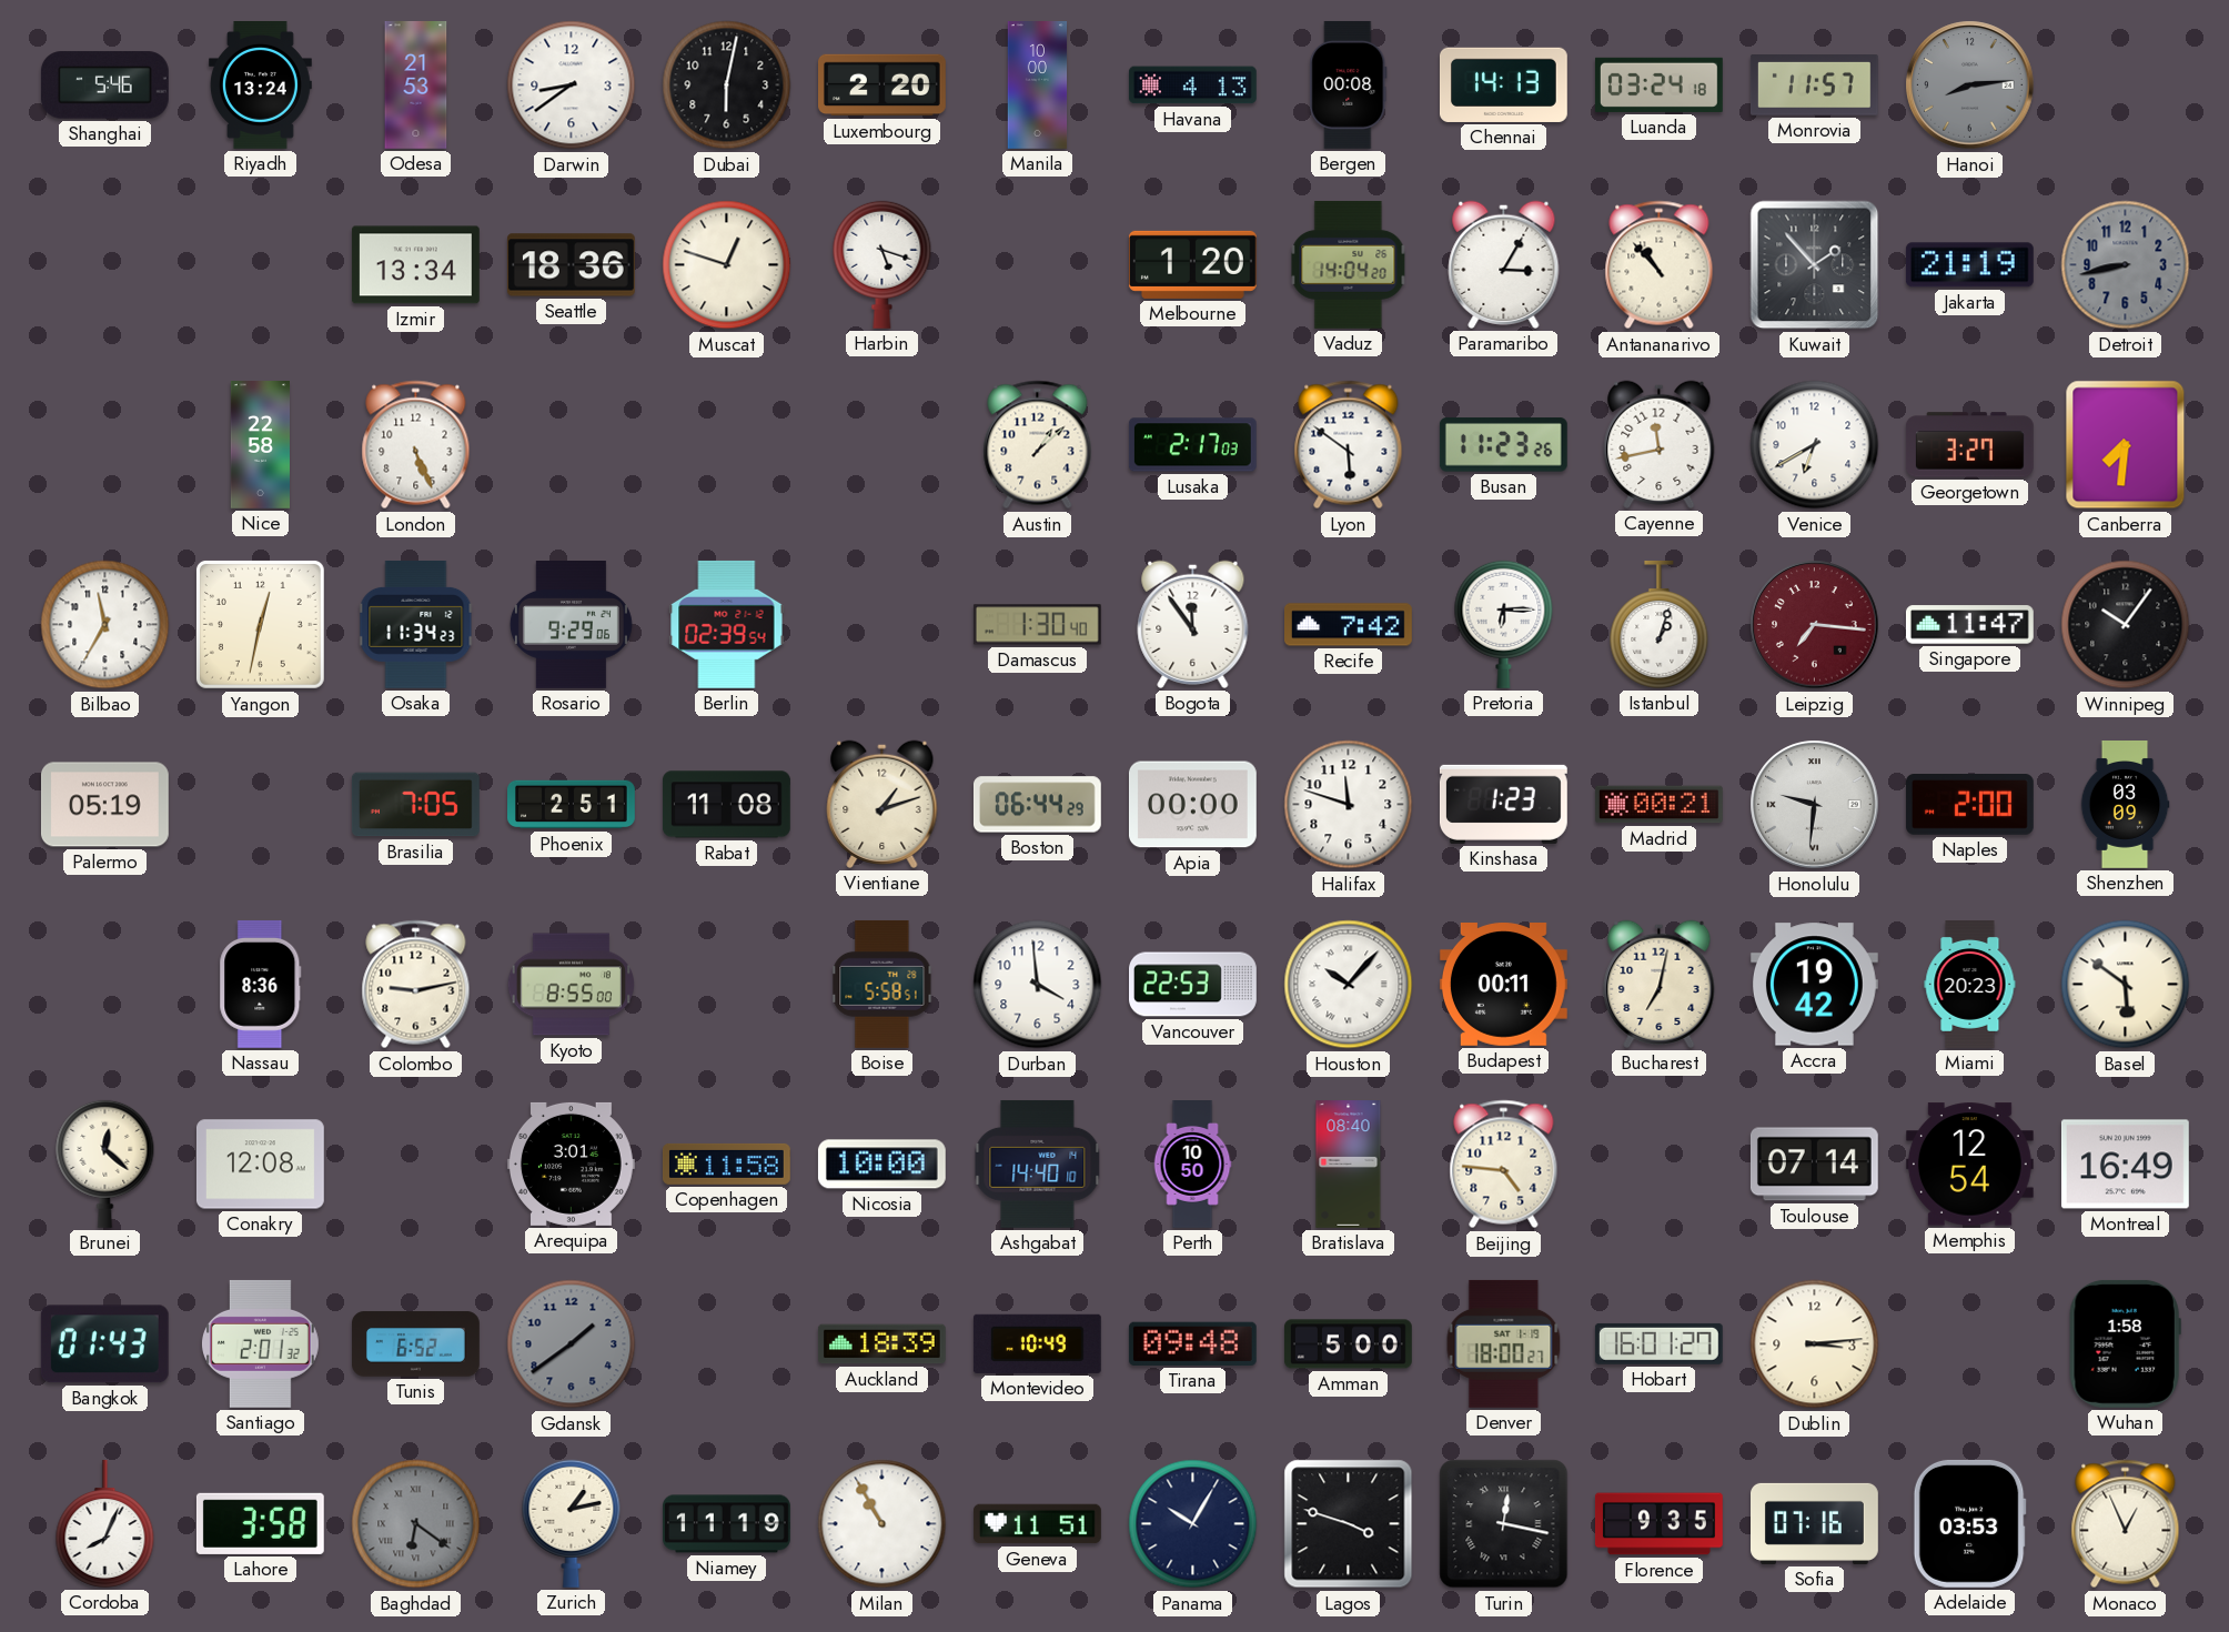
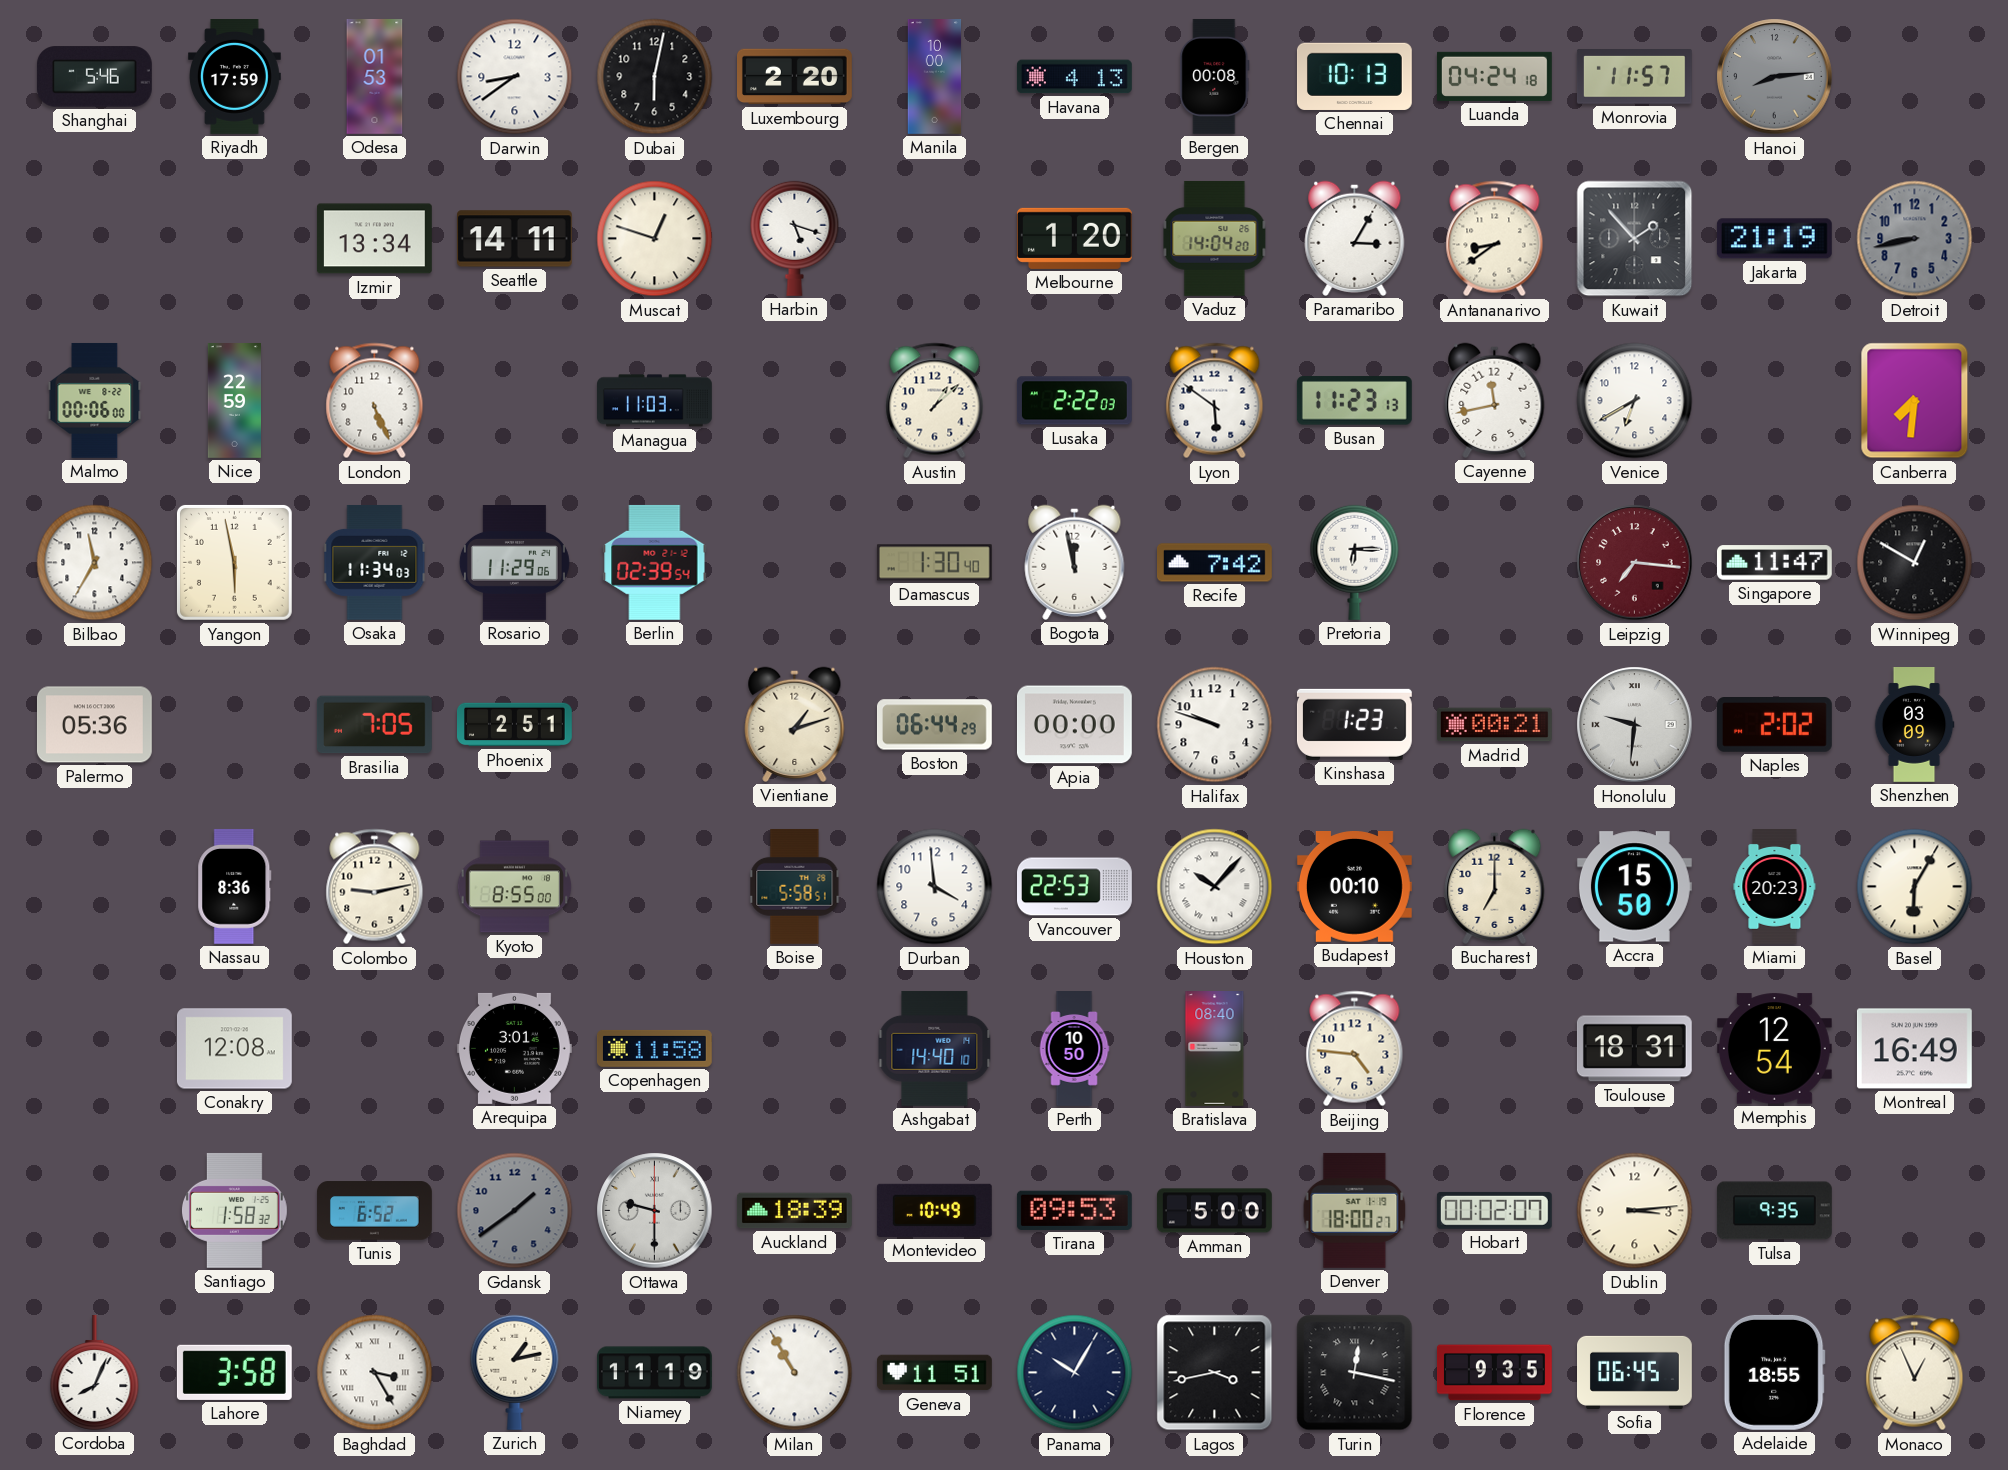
Riyadh: 13:24 -> 17:59
Odesa: 21:53 -> 01:53
Chennai: 14:13 -> 10:13
Luanda: 03:24 -> 04:24
Seattle: 18:36 -> 14:11
Antananarivo: 10:53 -> 8:39
Malmo: none -> 00:06
Nice: 22:58 -> 22:59
Managua: none -> 11:03
Lusaka: 2:17 -> 2:22
Busan: 11:23:26 -> 11:23:13
Georgetown: 3:27 -> none
Yangon: 12:32 -> 5:58
Osaka: 11:34:23 -> 11:34:03
Rosario: 9:29 -> 11:29
Bogota: 11:54 -> 11:58
Istanbul: 1:03 -> none
Winnipeg: 10:06 -> 12:50
Palermo: 05:19 -> 05:36
Rabat: 11:08 -> none
Halifax: 11:48 -> 9:48
Naples: 2:00 -> 2:02
Budapest: 00:11 -> 00:10
Bucharest: 7:02 -> 7:00
Accra: 19:42 -> 15:50
Basel: 5:51 -> 6:05
Brunei: 12:22 -> none
Nicosia: 10:00 -> none
Toulouse: 07:14 -> 18:31
Bangkok: 01:43 -> none
Santiago: 2:01 -> 1:58
Ottawa: none -> 9:30
Tirana: 09:48 -> 09:53
Hobart: 16:01 -> 00:02
Tulsa: none -> 9:35
Wuhan: 1:58 -> none
Baghdad: 6:21 -> 3:25
Baghdad dial: grey -> white
Lagos: 3:48 -> 3:43
Sofia: 07:16 -> 06:45
Adelaide: 03:53 -> 18:55
